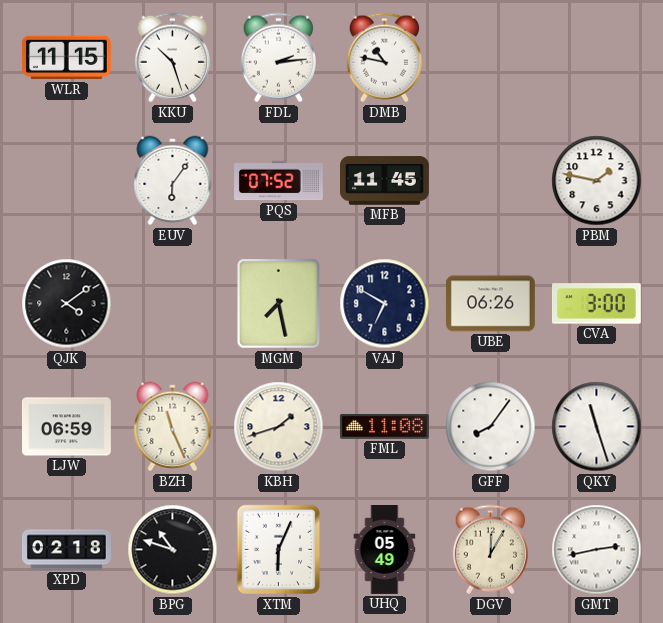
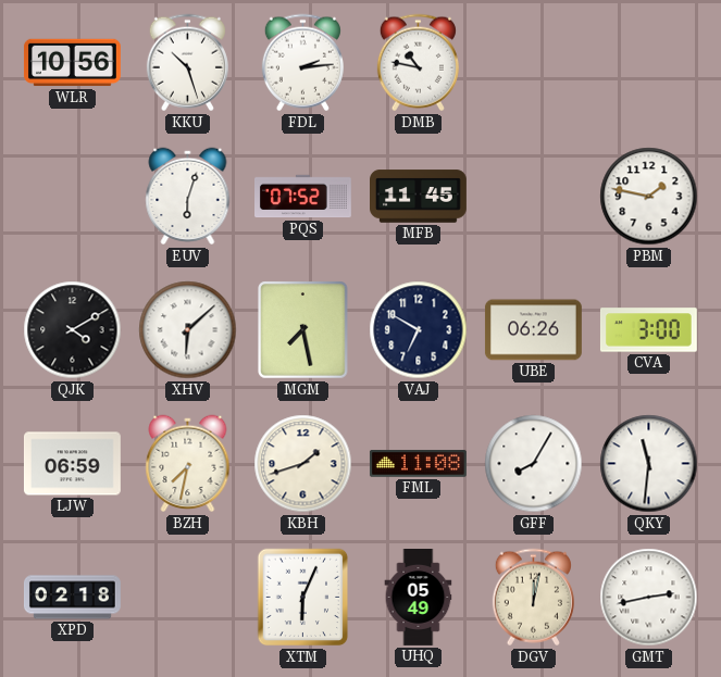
WLR: 11:15 -> 10:56
EUV: 6:06 -> 6:03
QJK: 4:09 -> 4:10
XHV: none -> 6:08
BZH: 11:26 -> 7:32
GFF: 8:06 -> 8:05
QKY: 11:27 -> 11:31
BPG: 10:48 -> none
DGV: 12:05 -> 12:02
